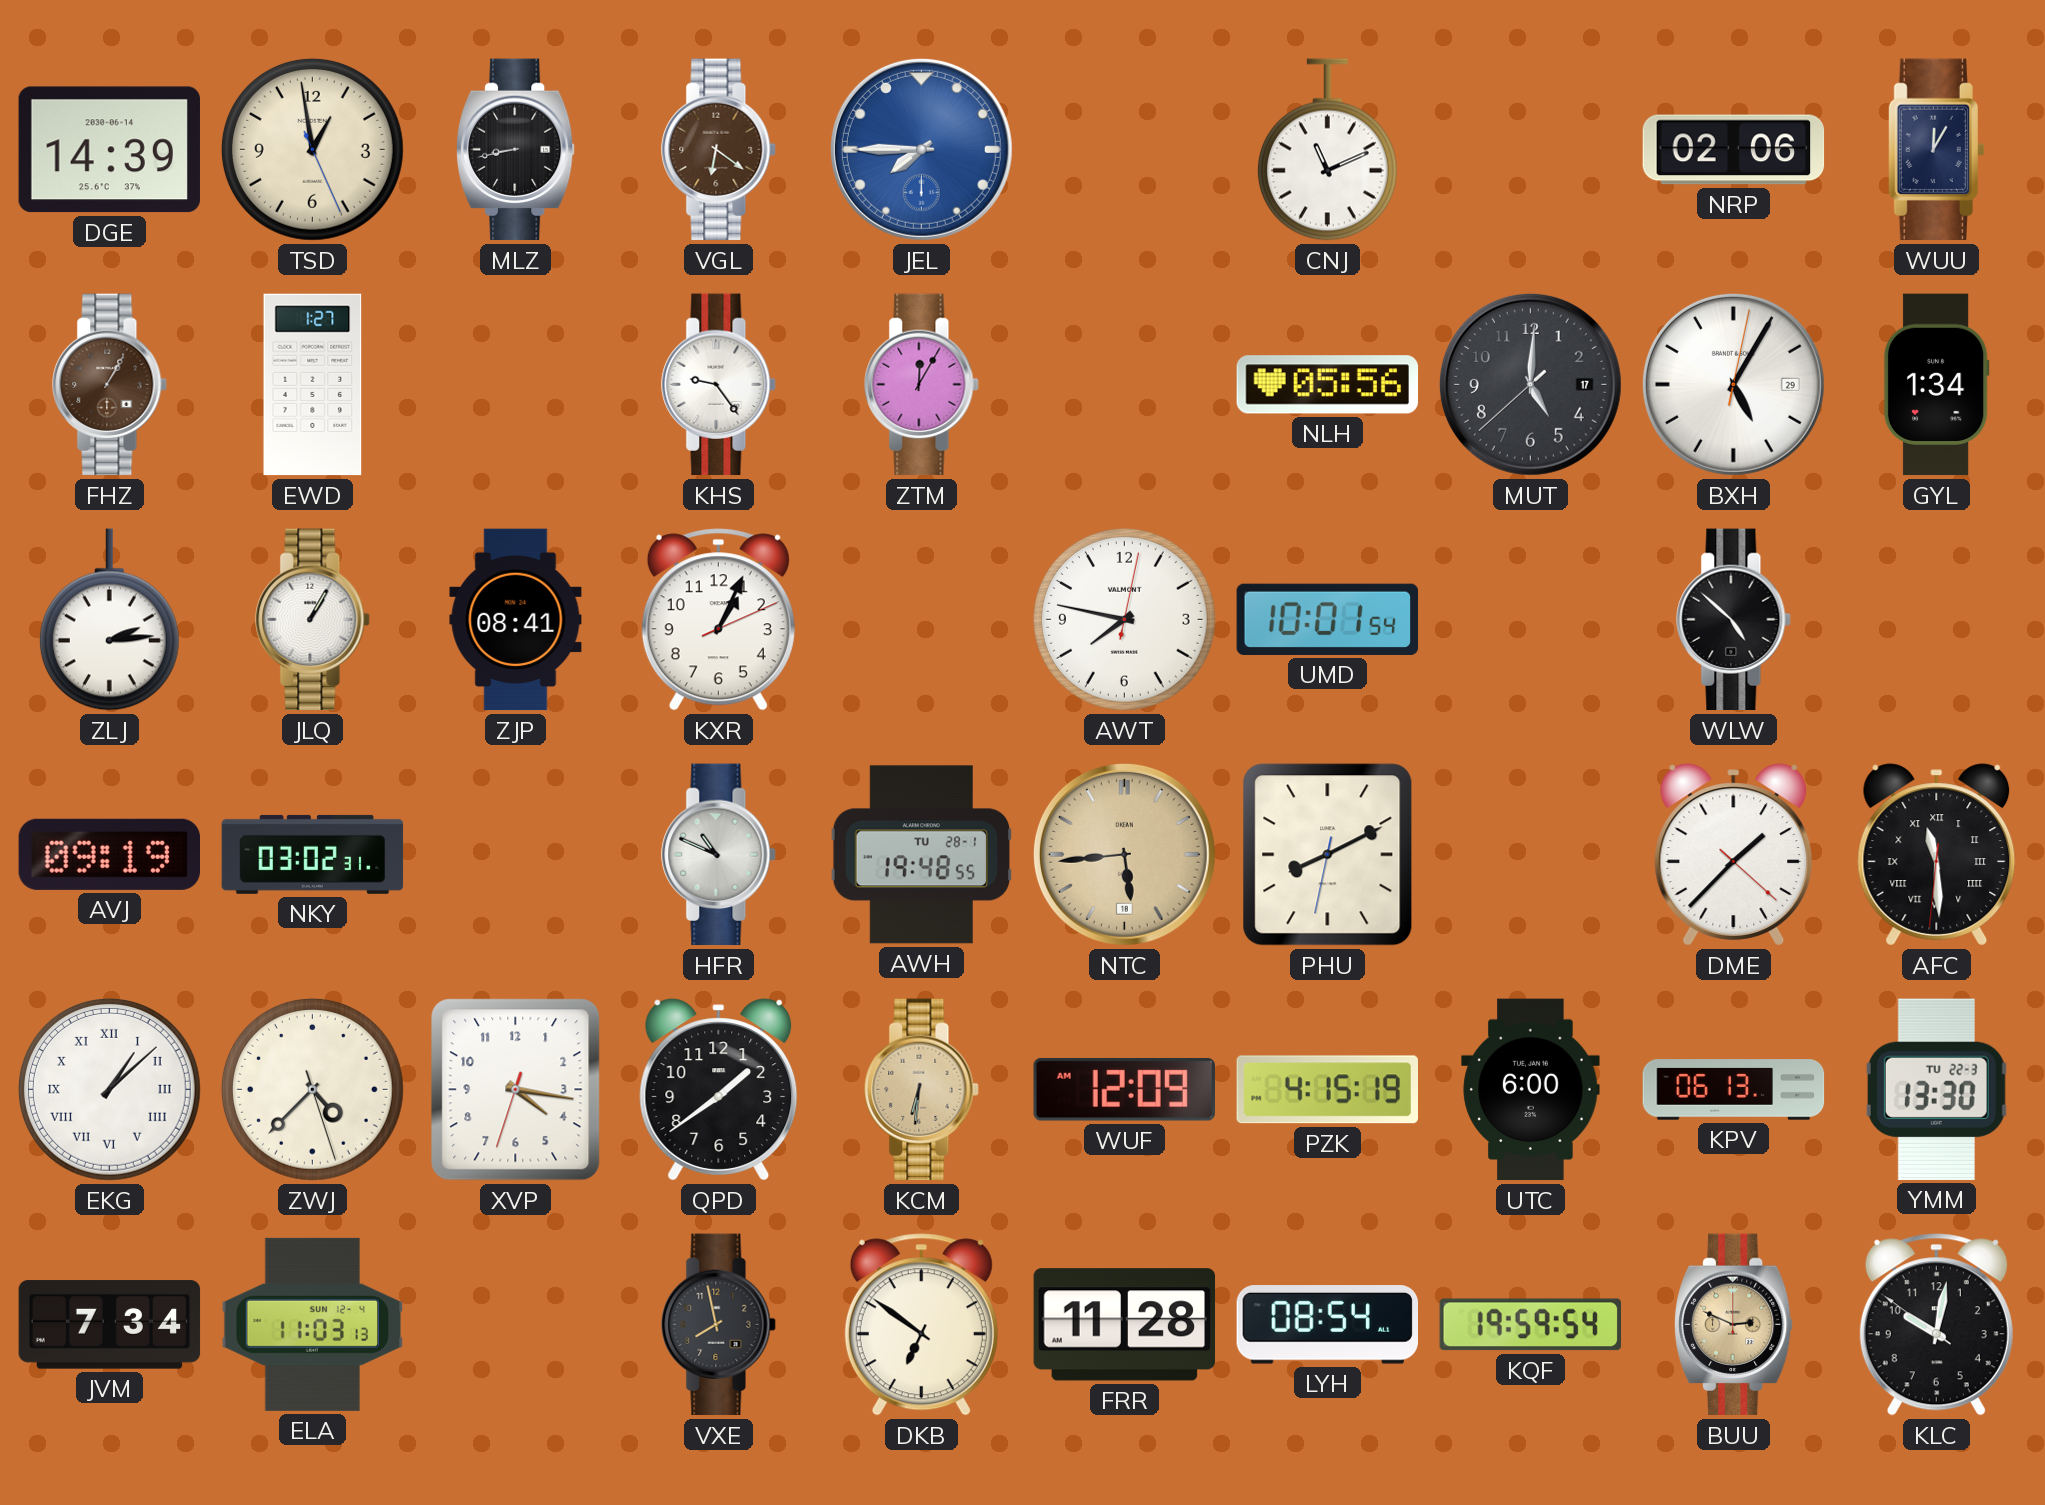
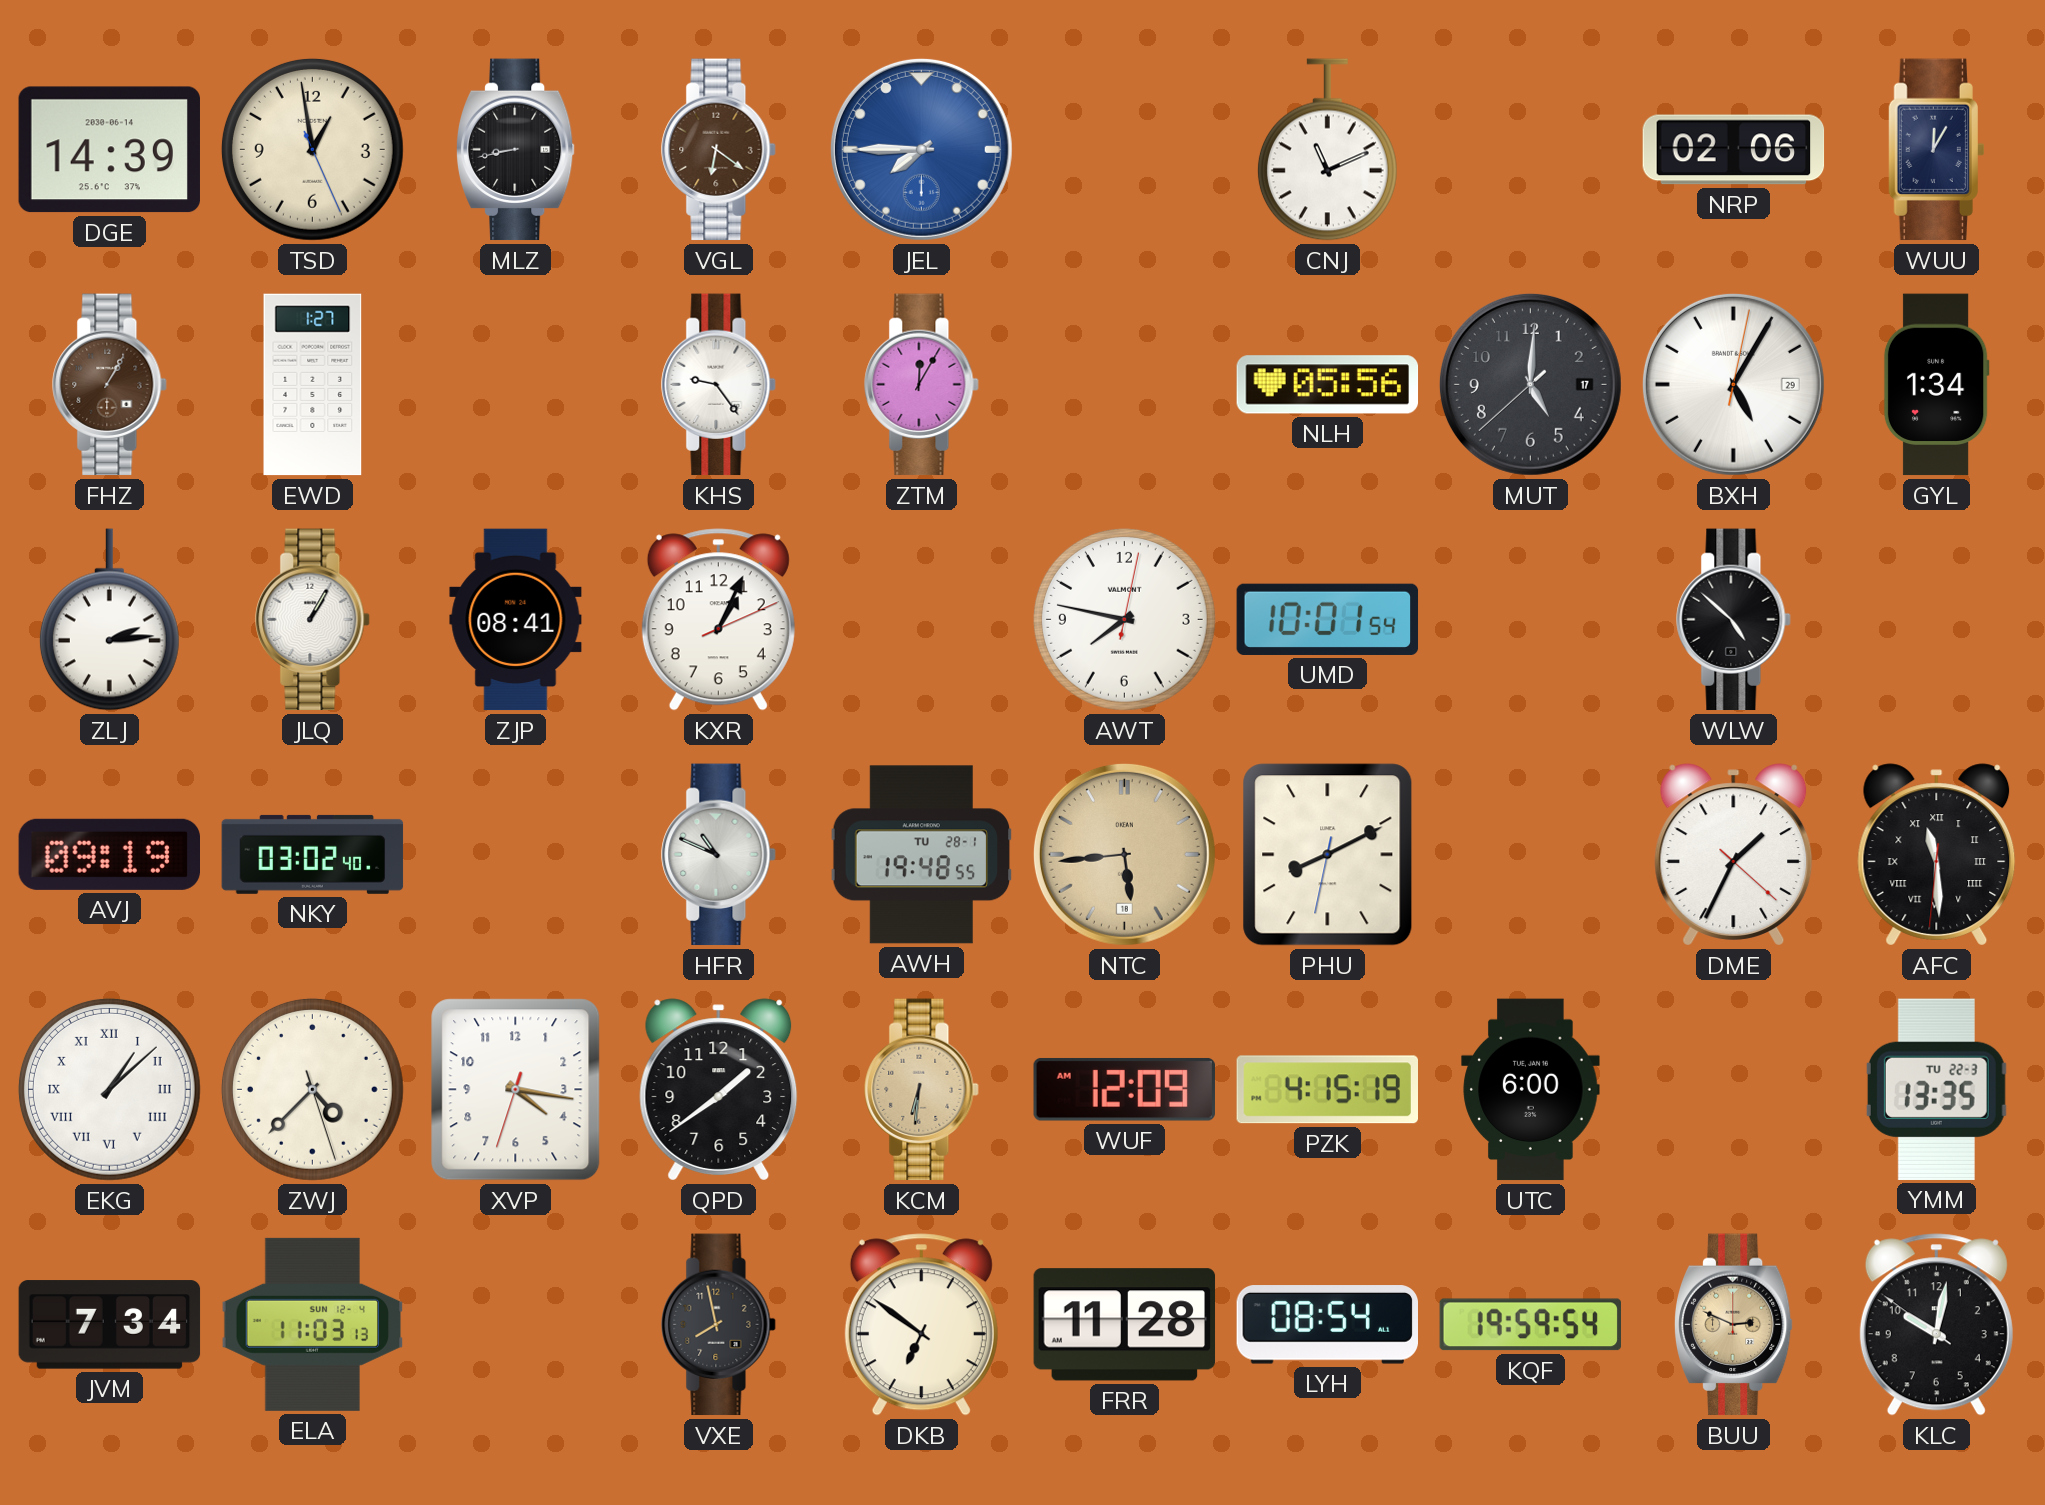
NKY: 03:02:31 -> 03:02:40
DME: 1:37 -> 1:34
KPV: 06:13 -> none
YMM: 13:30 -> 13:35
